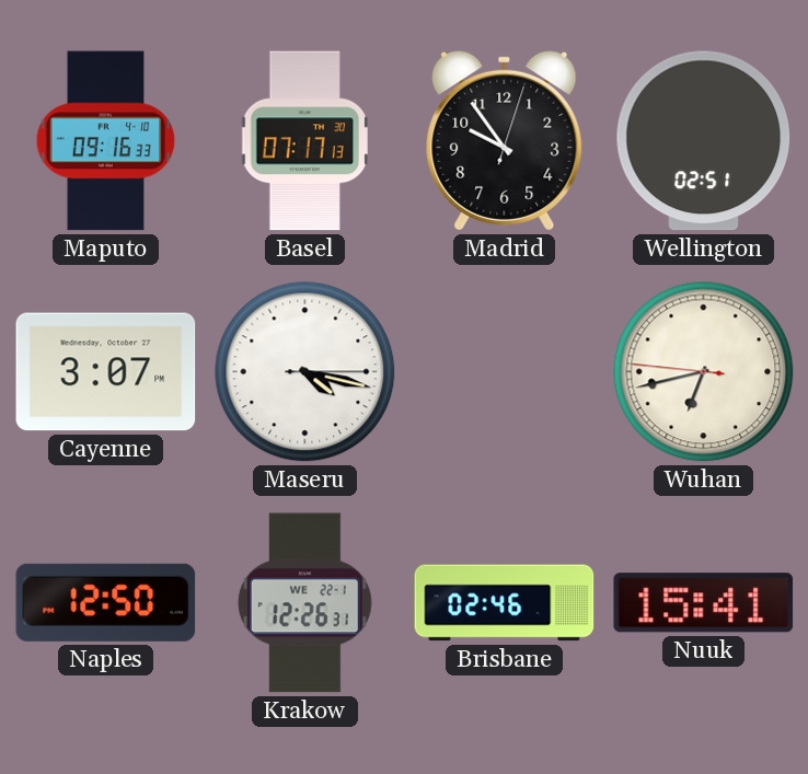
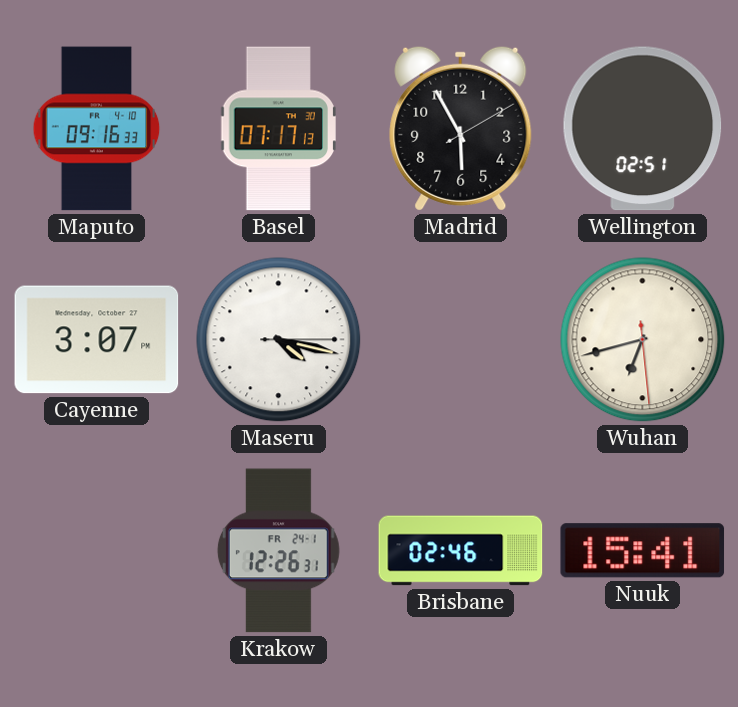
Madrid: 9:54 -> 5:55
Wuhan: 6:42:46 -> 6:42:29
Naples: 12:50 -> none
Krakow date: WE 22-1 -> FR 24-1
